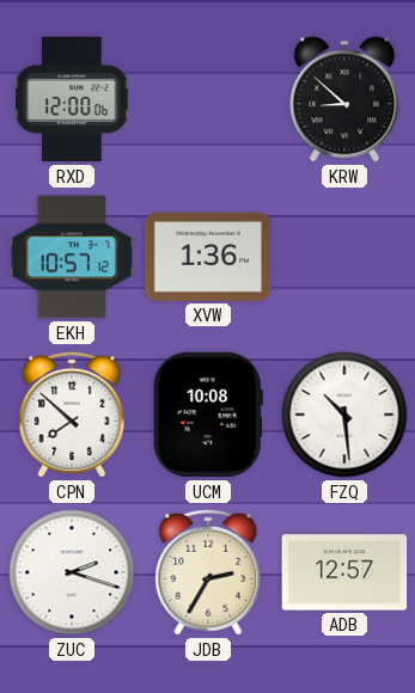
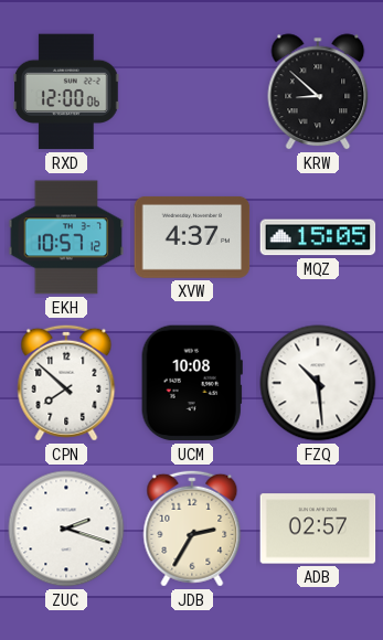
XVW: 1:36 -> 4:37
MQZ: none -> 15:05
ADB: 12:57 -> 02:57
